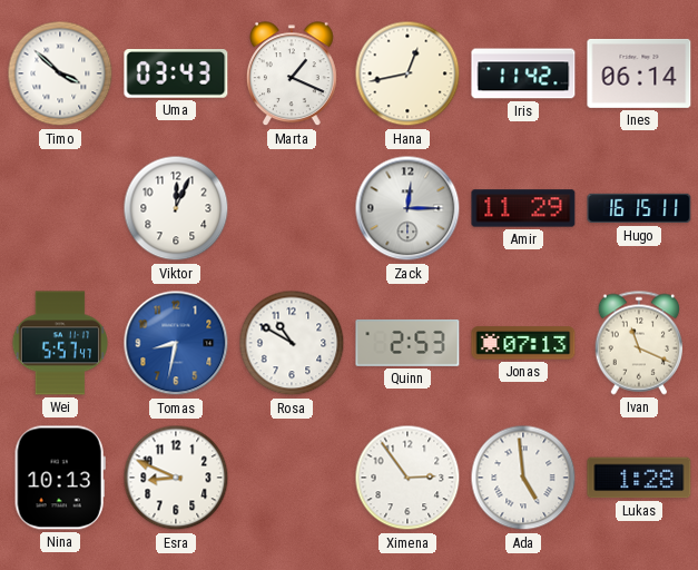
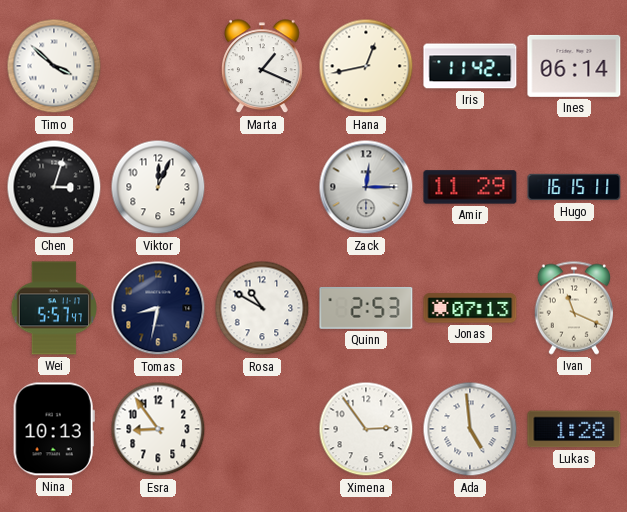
Uma: 03:43 -> none
Chen: none -> 3:03
Tomas dial: blue -> navy
Esra: 8:49 -> 8:54
